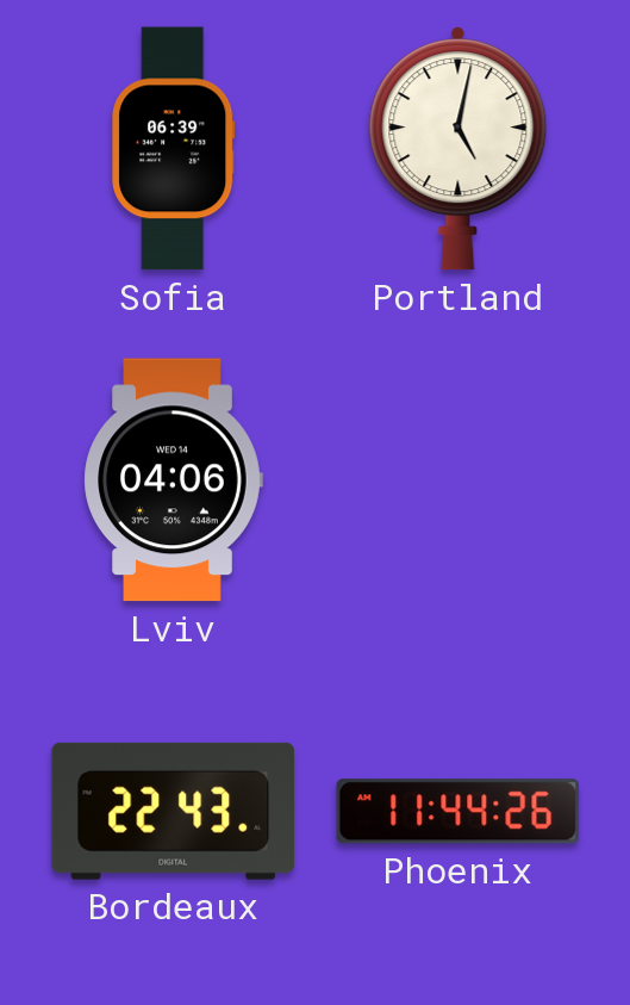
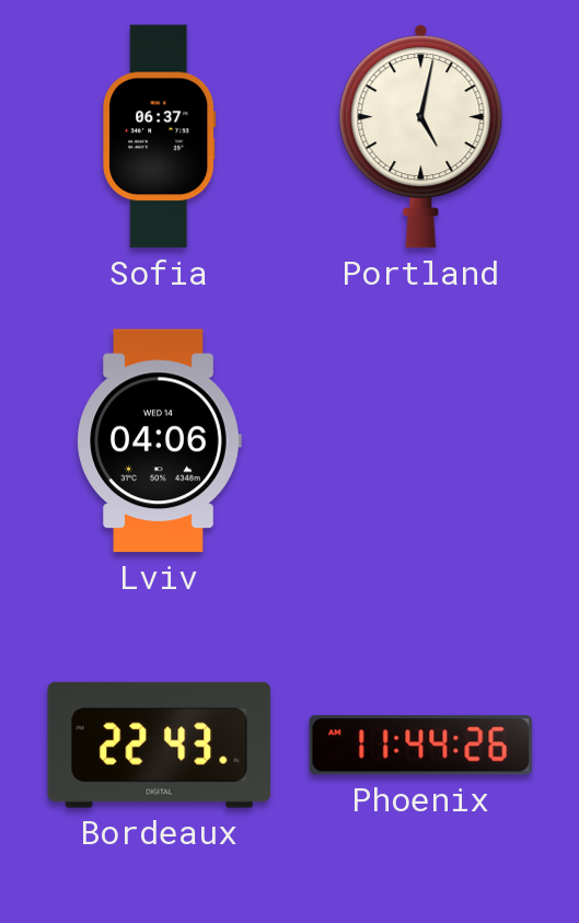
Sofia: 06:39 -> 06:37
